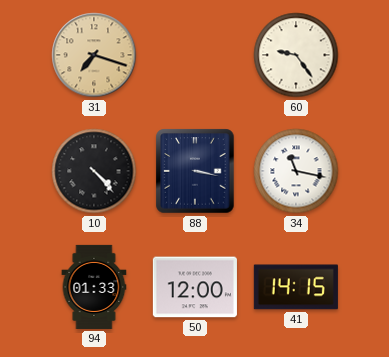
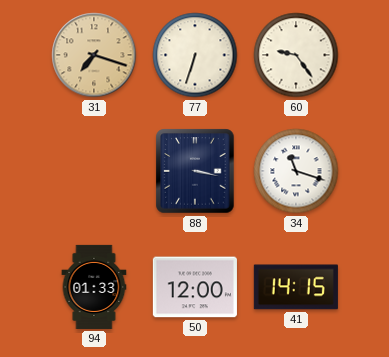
77: none -> 6:33
10: 4:23 -> none
34: 11:17 -> 11:18
